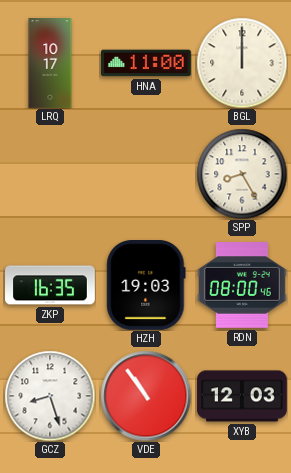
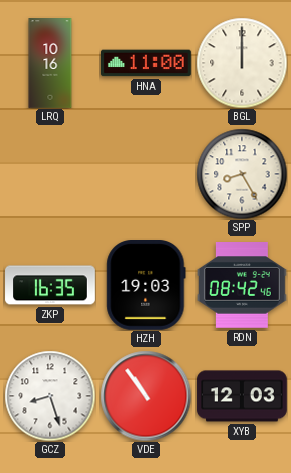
LRQ: 10:17 -> 10:16
RDN: 08:00 -> 08:42
